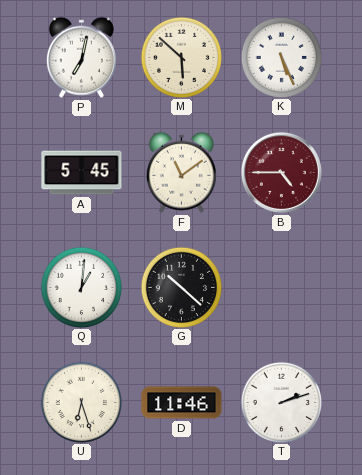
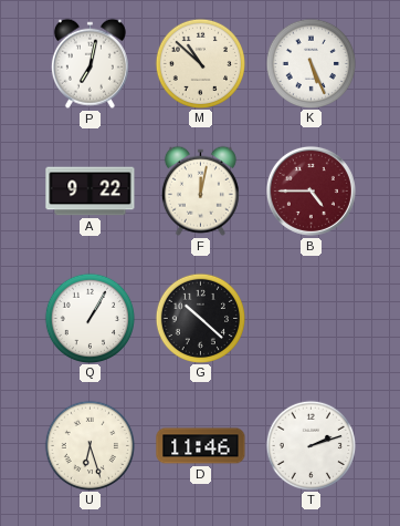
M: 5:52 -> 10:52
A: 5:45 -> 9:22
F: 11:09 -> 12:02
Q: 1:01 -> 1:05
